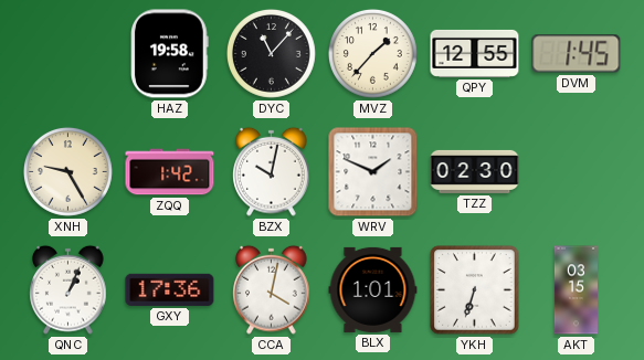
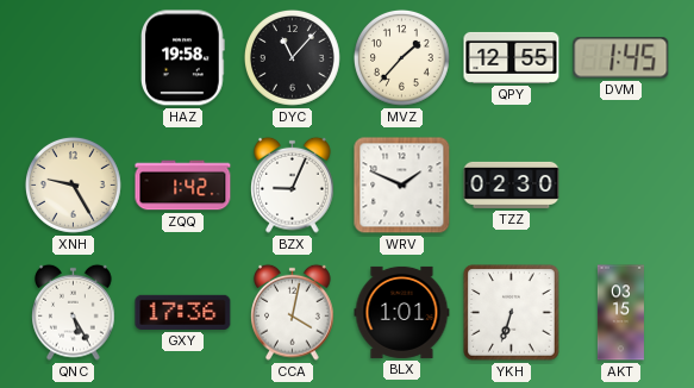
BZX: 10:02 -> 9:04
QNC: 1:04 -> 5:25
